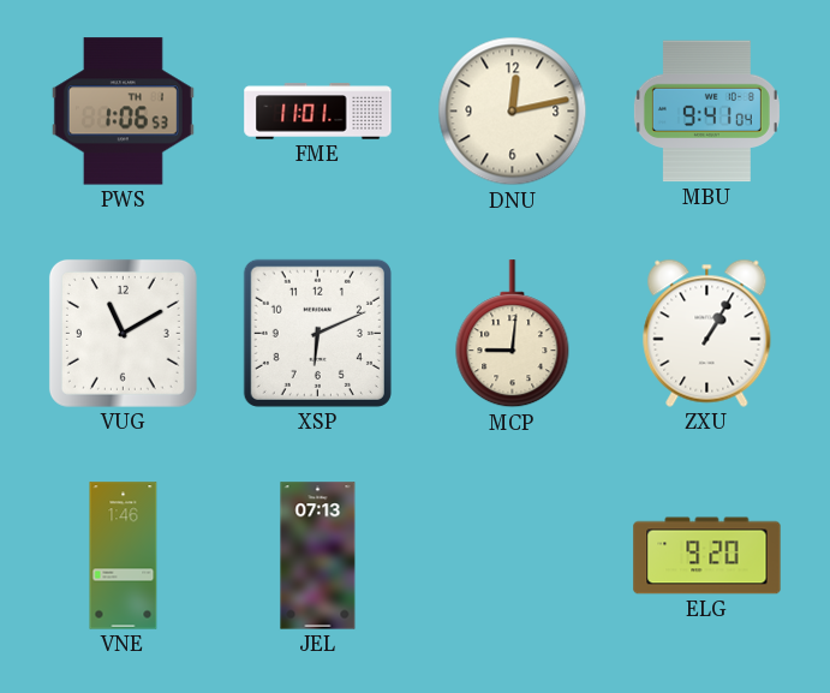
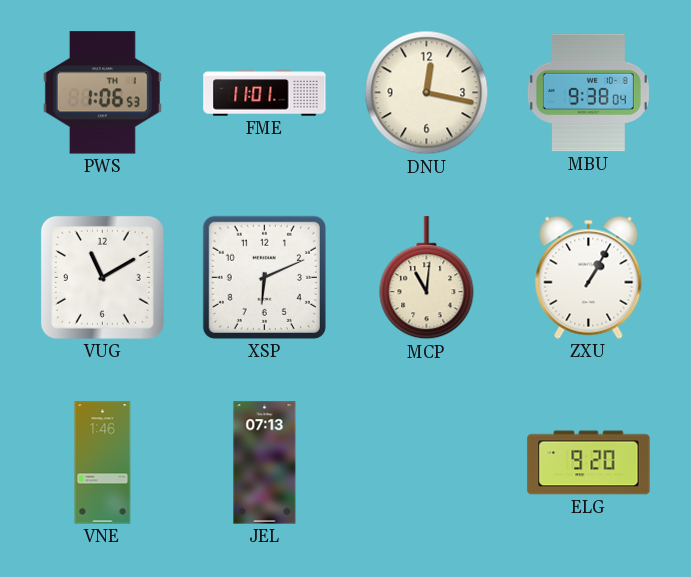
DNU: 12:13 -> 12:17
MBU: 9:41 -> 9:38
MCP: 9:01 -> 11:01
